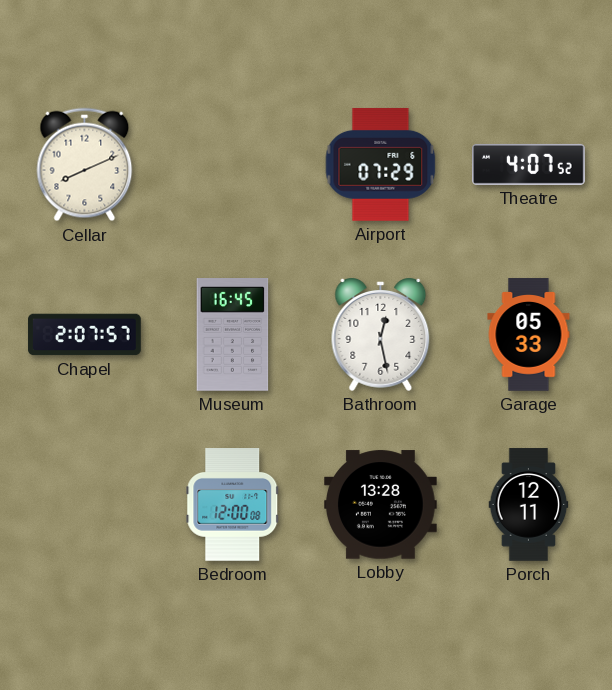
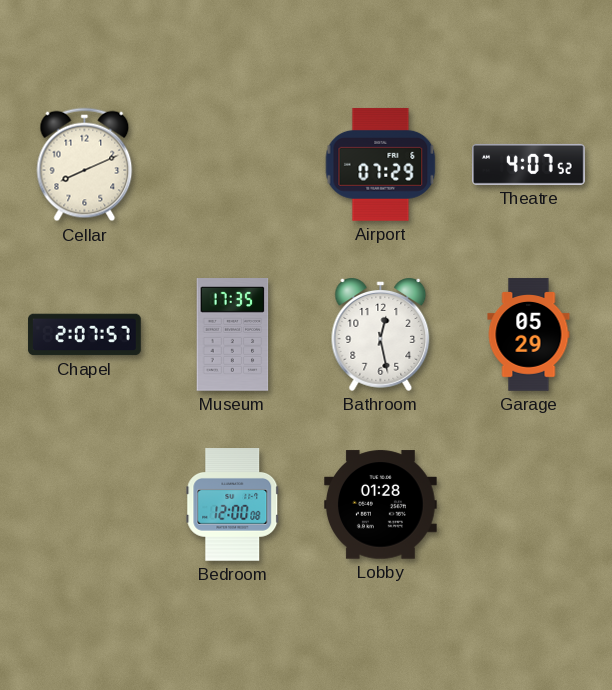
Museum: 16:45 -> 17:35
Garage: 05:33 -> 05:29
Lobby: 13:28 -> 01:28
Porch: 12:11 -> none
